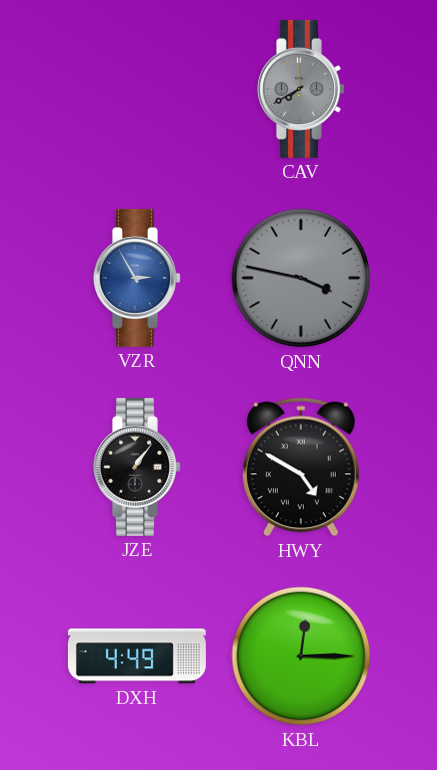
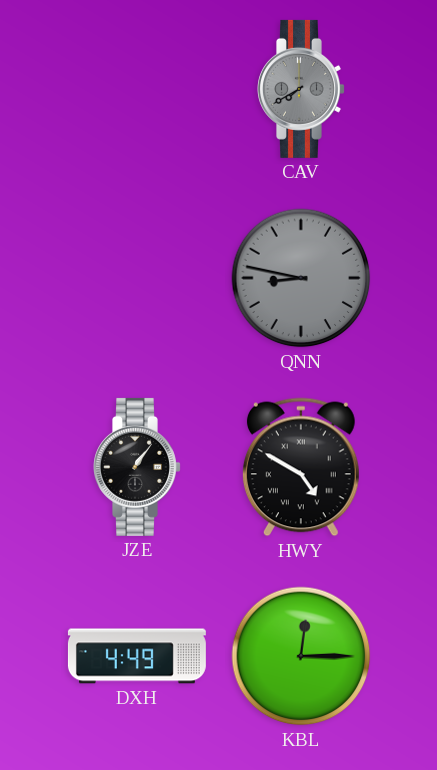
VZR: 2:55 -> none
QNN: 3:47 -> 8:47
